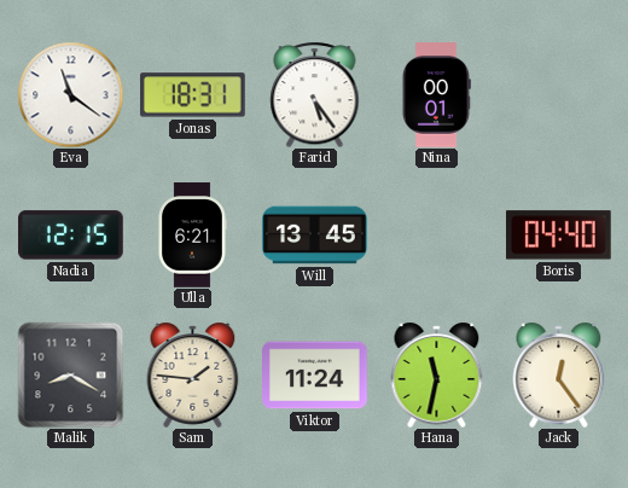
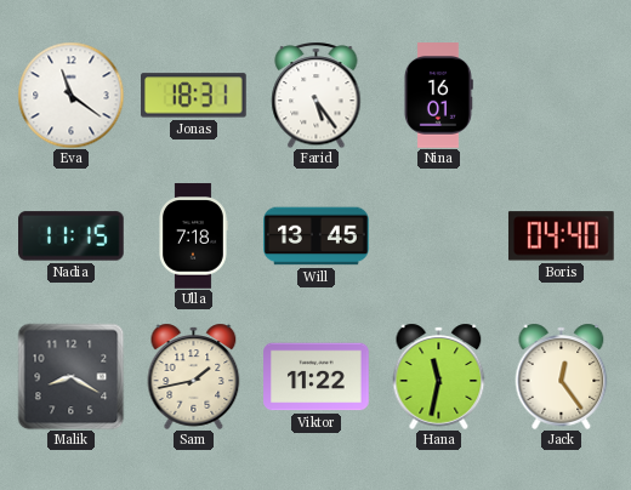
Nina: 00:01 -> 16:01
Nadia: 12:15 -> 11:15
Ulla: 6:21 -> 7:18
Sam: 1:46 -> 1:43
Viktor: 11:24 -> 11:22
